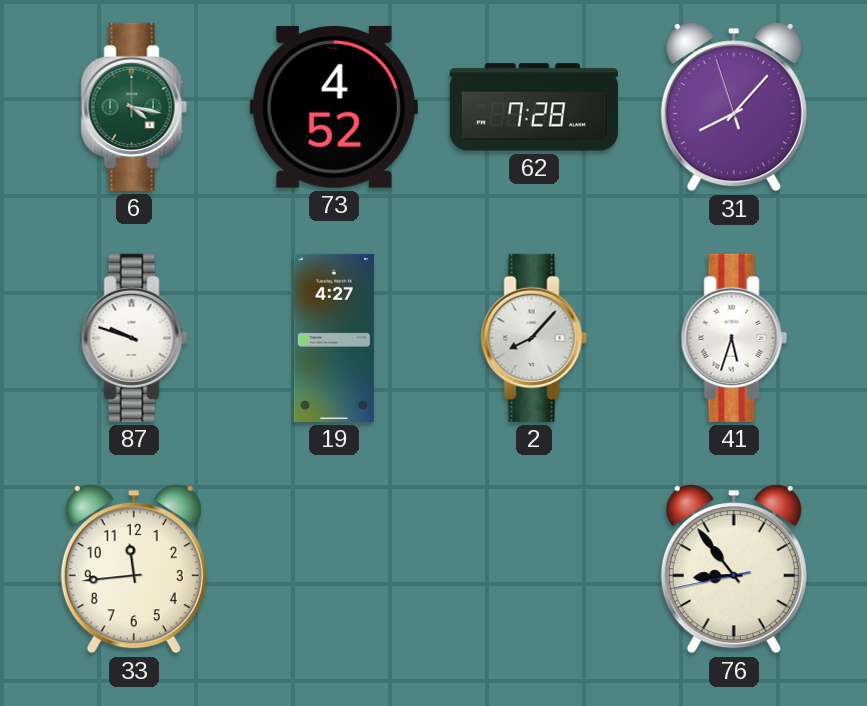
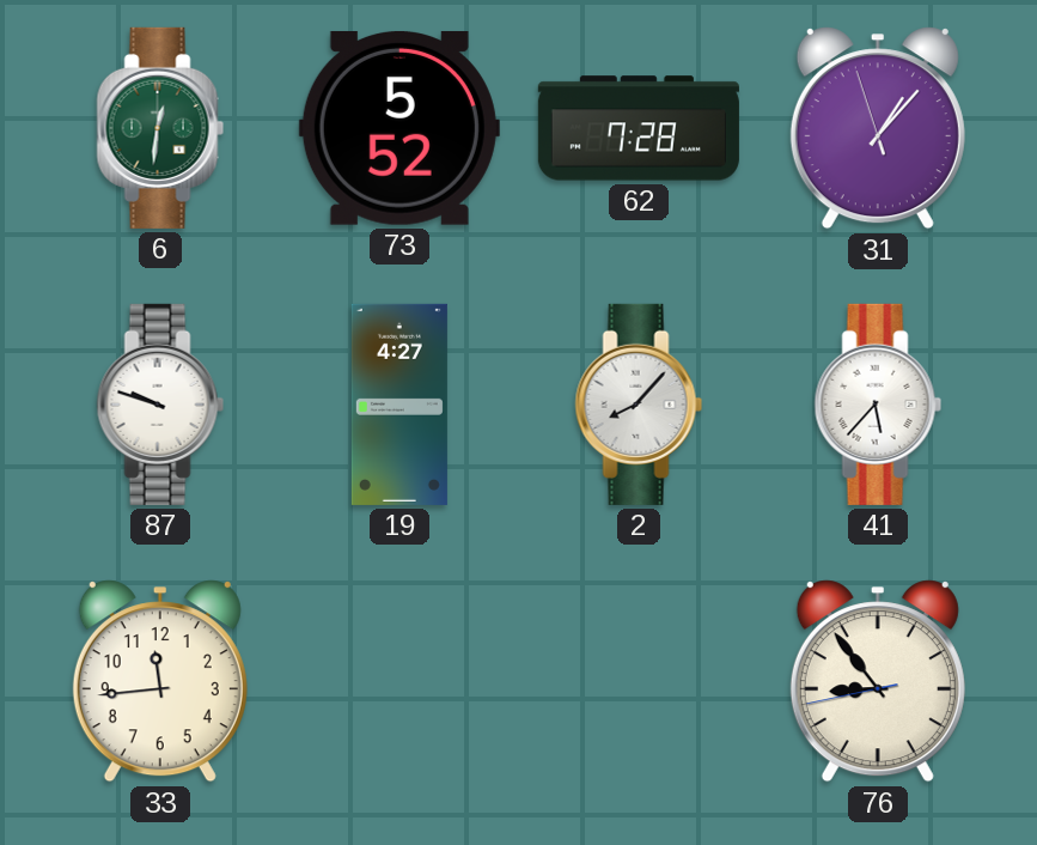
6: 4:17 -> 12:31
73: 4:52 -> 5:52
31: 8:06 -> 1:06
41: 5:33 -> 5:37
